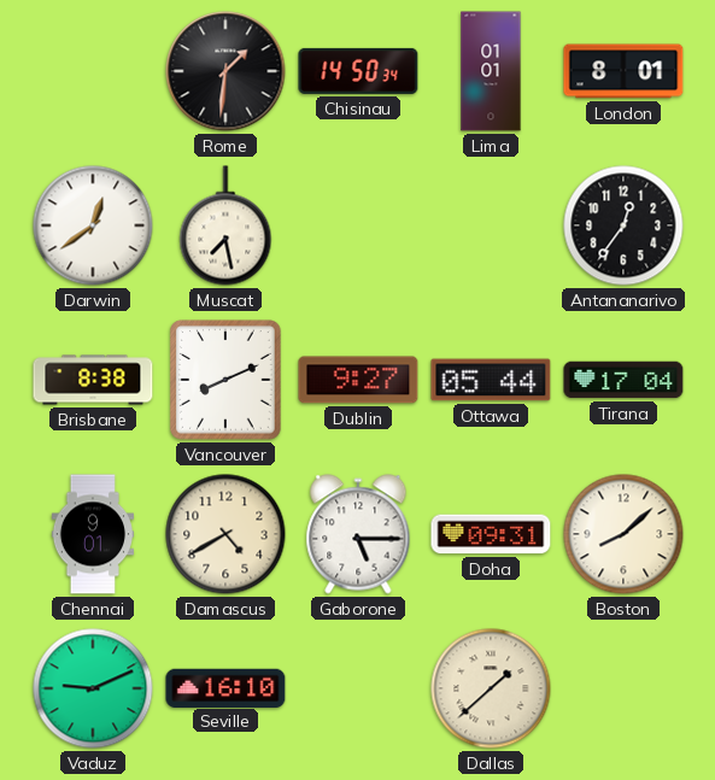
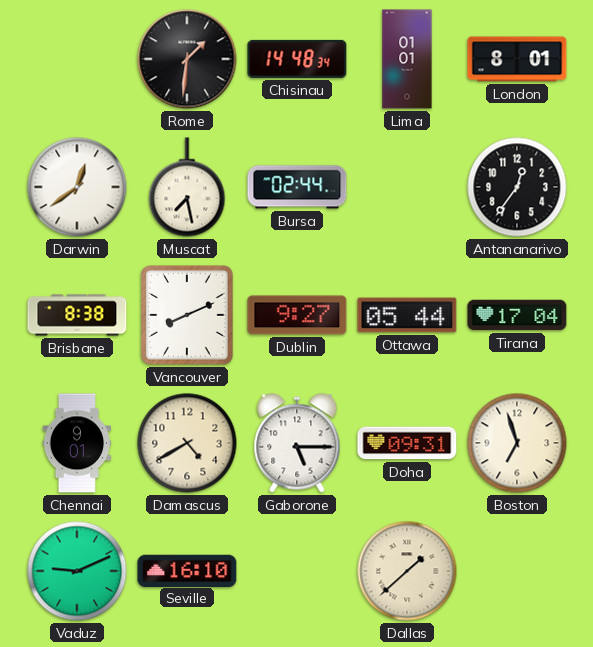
Chisinau: 14:50 -> 14:48
Bursa: none -> 02:44
Boston: 8:08 -> 6:57
